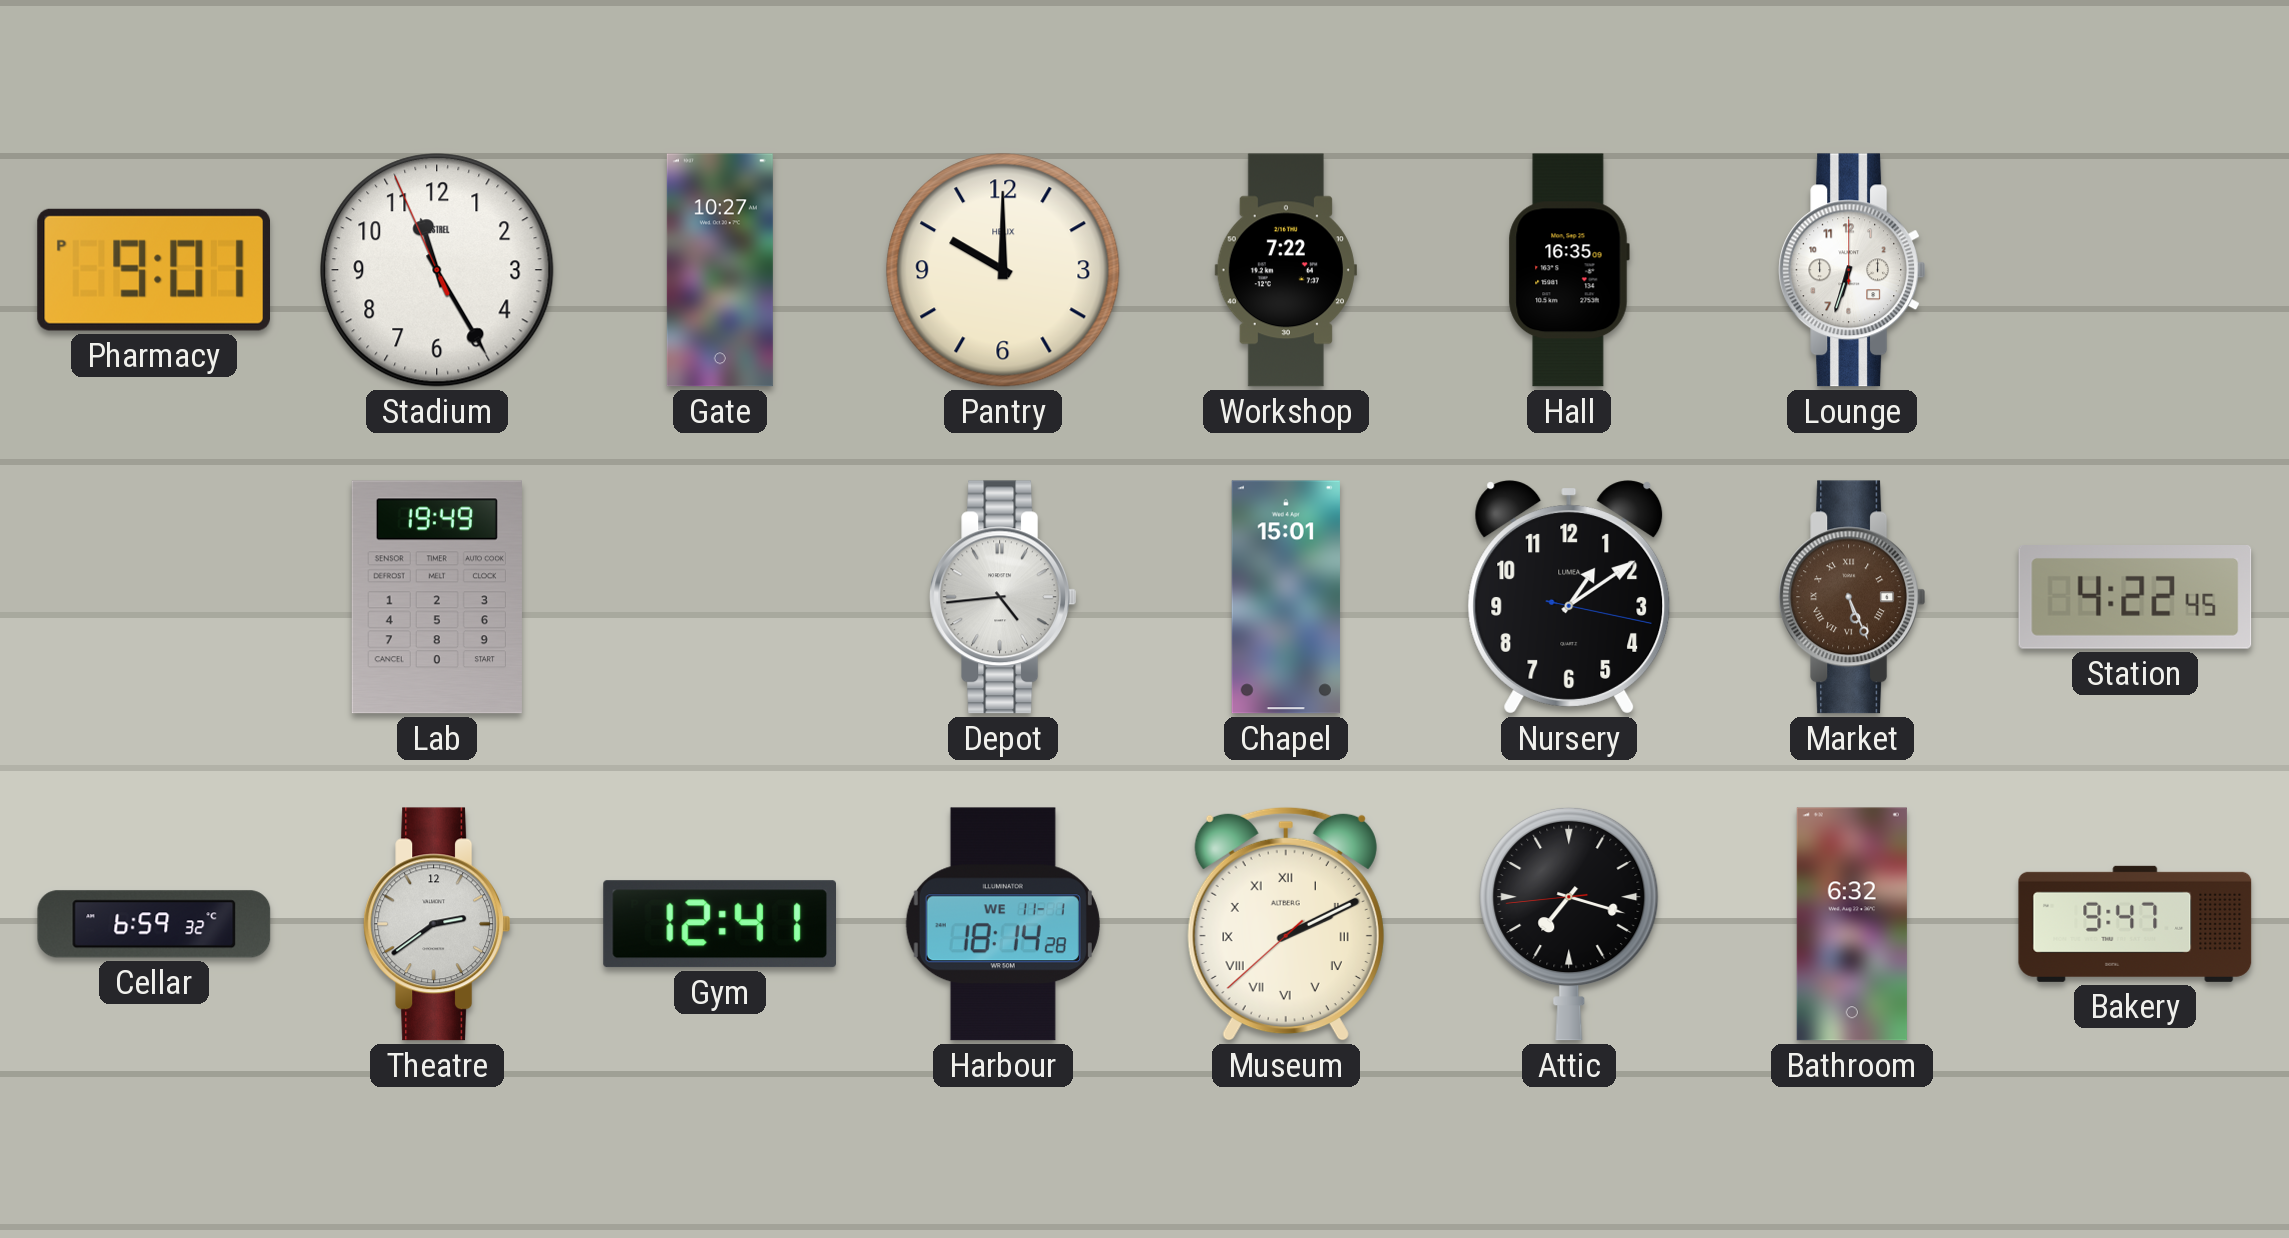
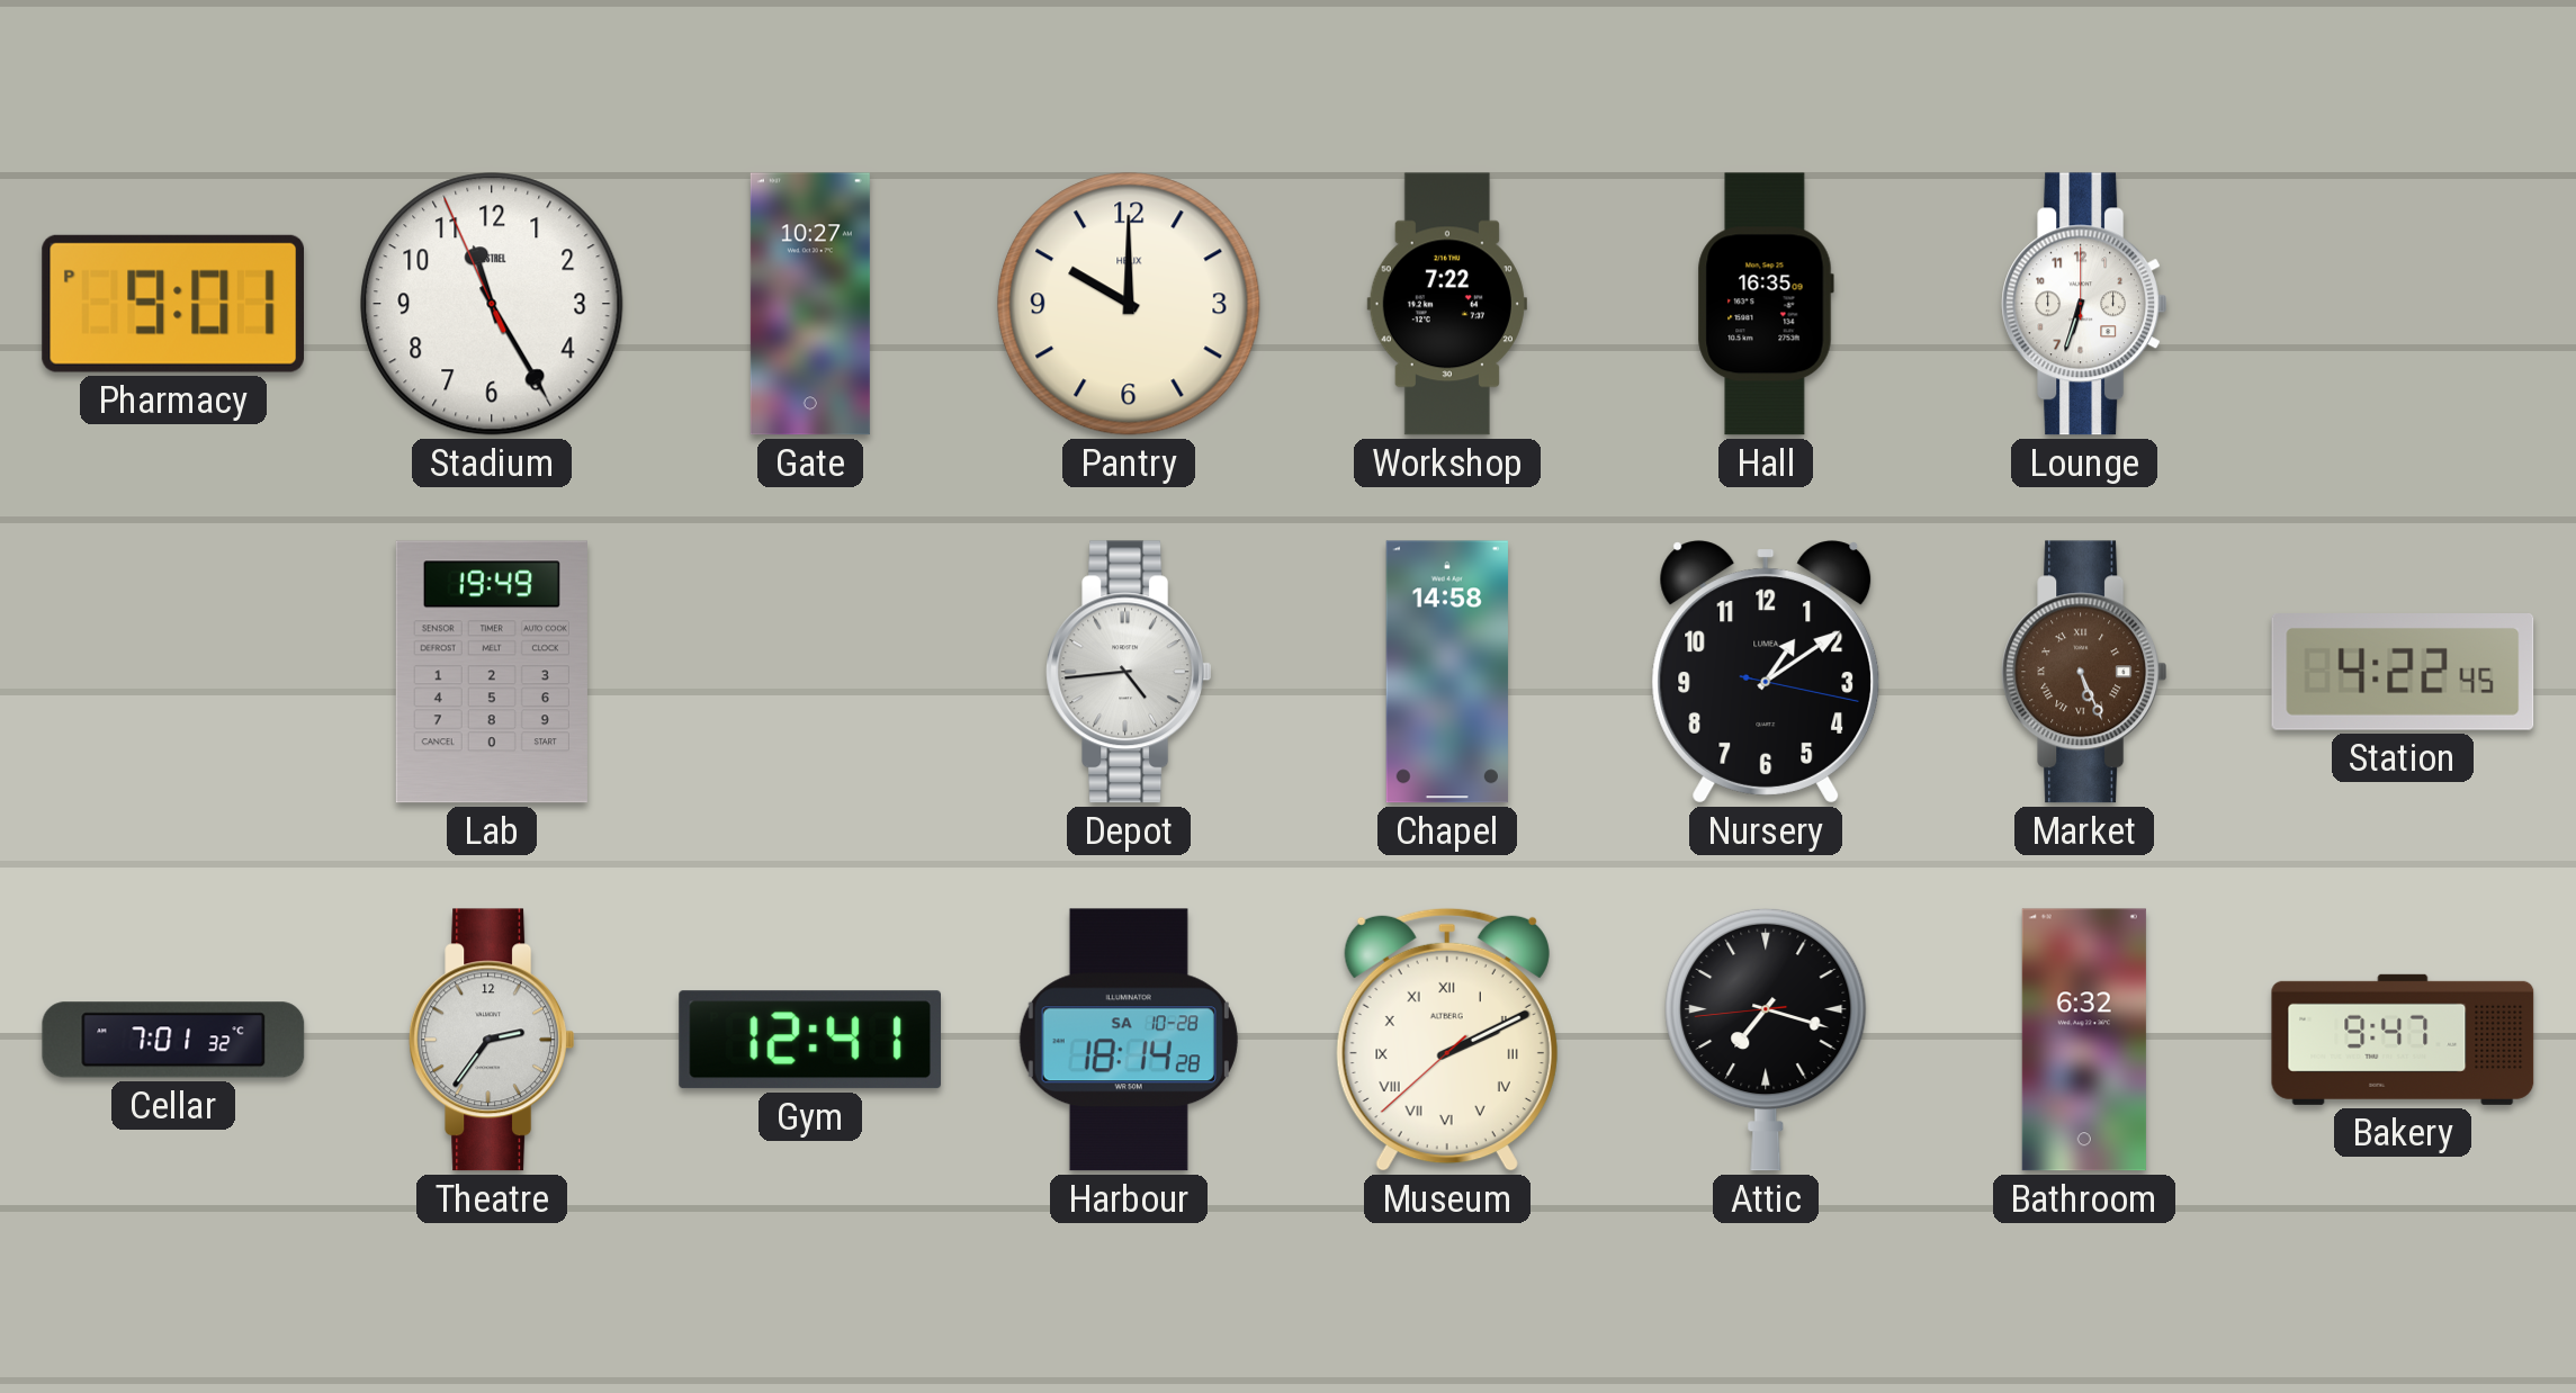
Chapel: 15:01 -> 14:58
Cellar: 6:59 -> 7:01
Theatre: 2:39 -> 2:36
Harbour date: WE 11-1 -> SA 10-28
